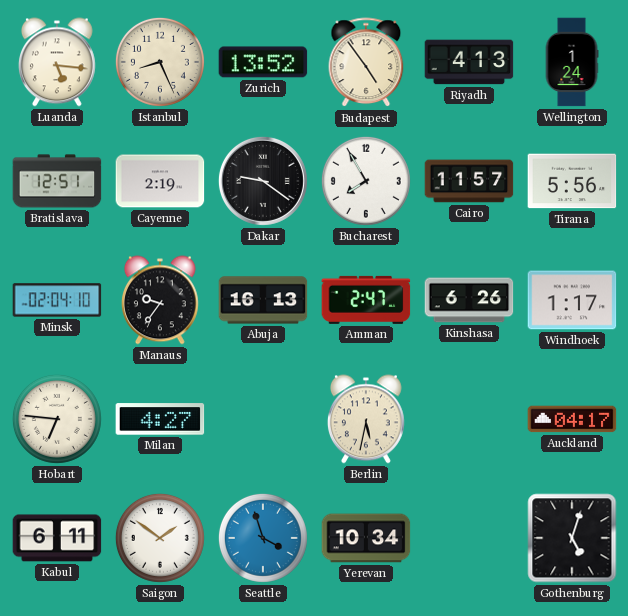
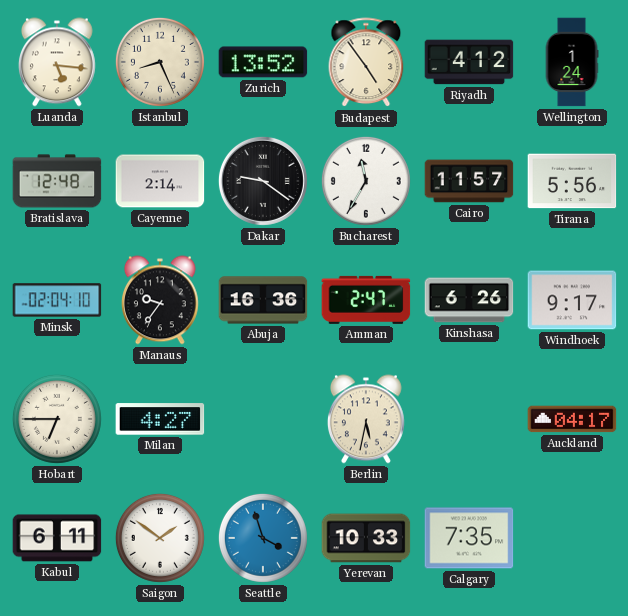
Riyadh: 4:13 -> 4:12
Bratislava: 12:51 -> 12:48
Cayenne: 2:19 -> 2:14
Bucharest: 7:55 -> 11:35
Abuja: 16:13 -> 16:36
Windhoek: 1:17 -> 9:17
Hobart: 6:46 -> 6:45
Yerevan: 10:34 -> 10:33
Calgary: none -> 7:35
Gothenburg: 5:03 -> none
